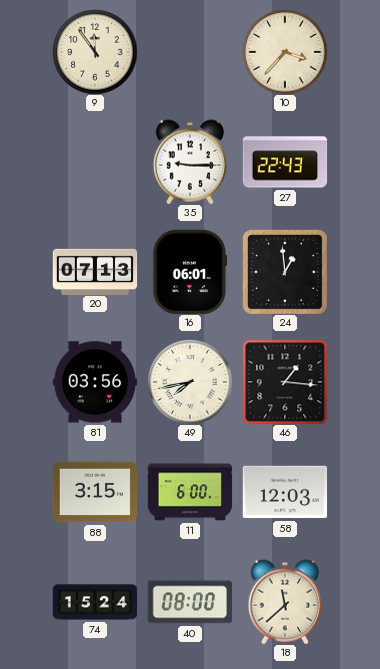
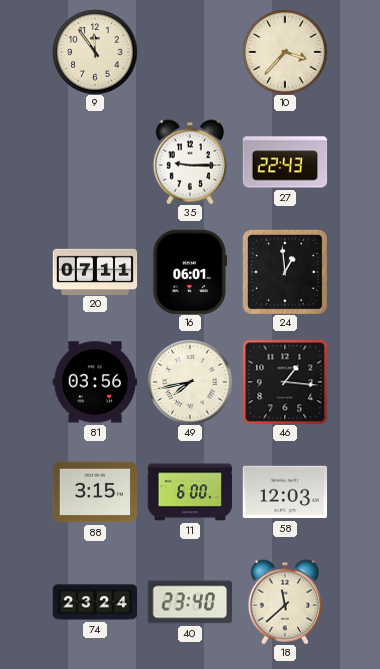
20: 07:13 -> 07:11
74: 15:24 -> 23:24
40: 08:00 -> 23:40
